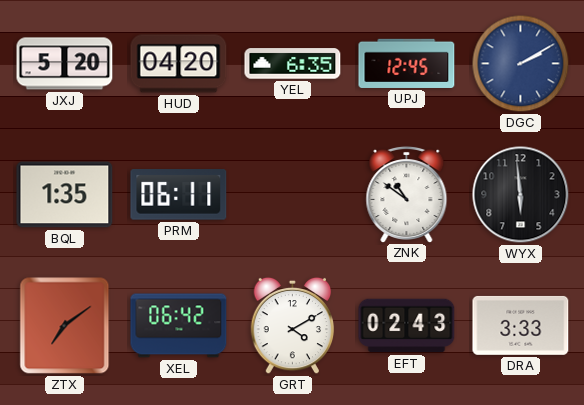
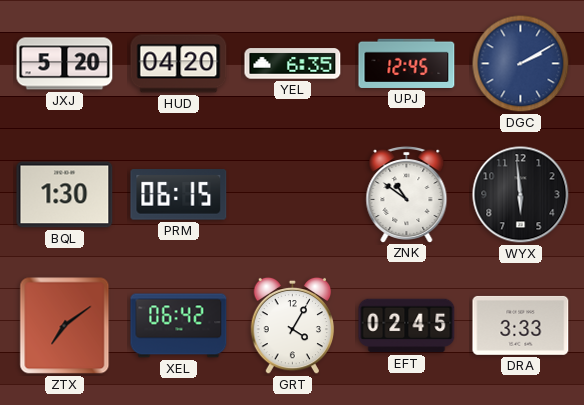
BQL: 1:35 -> 1:30
PRM: 06:11 -> 06:15
GRT: 4:10 -> 4:05
EFT: 02:43 -> 02:45
